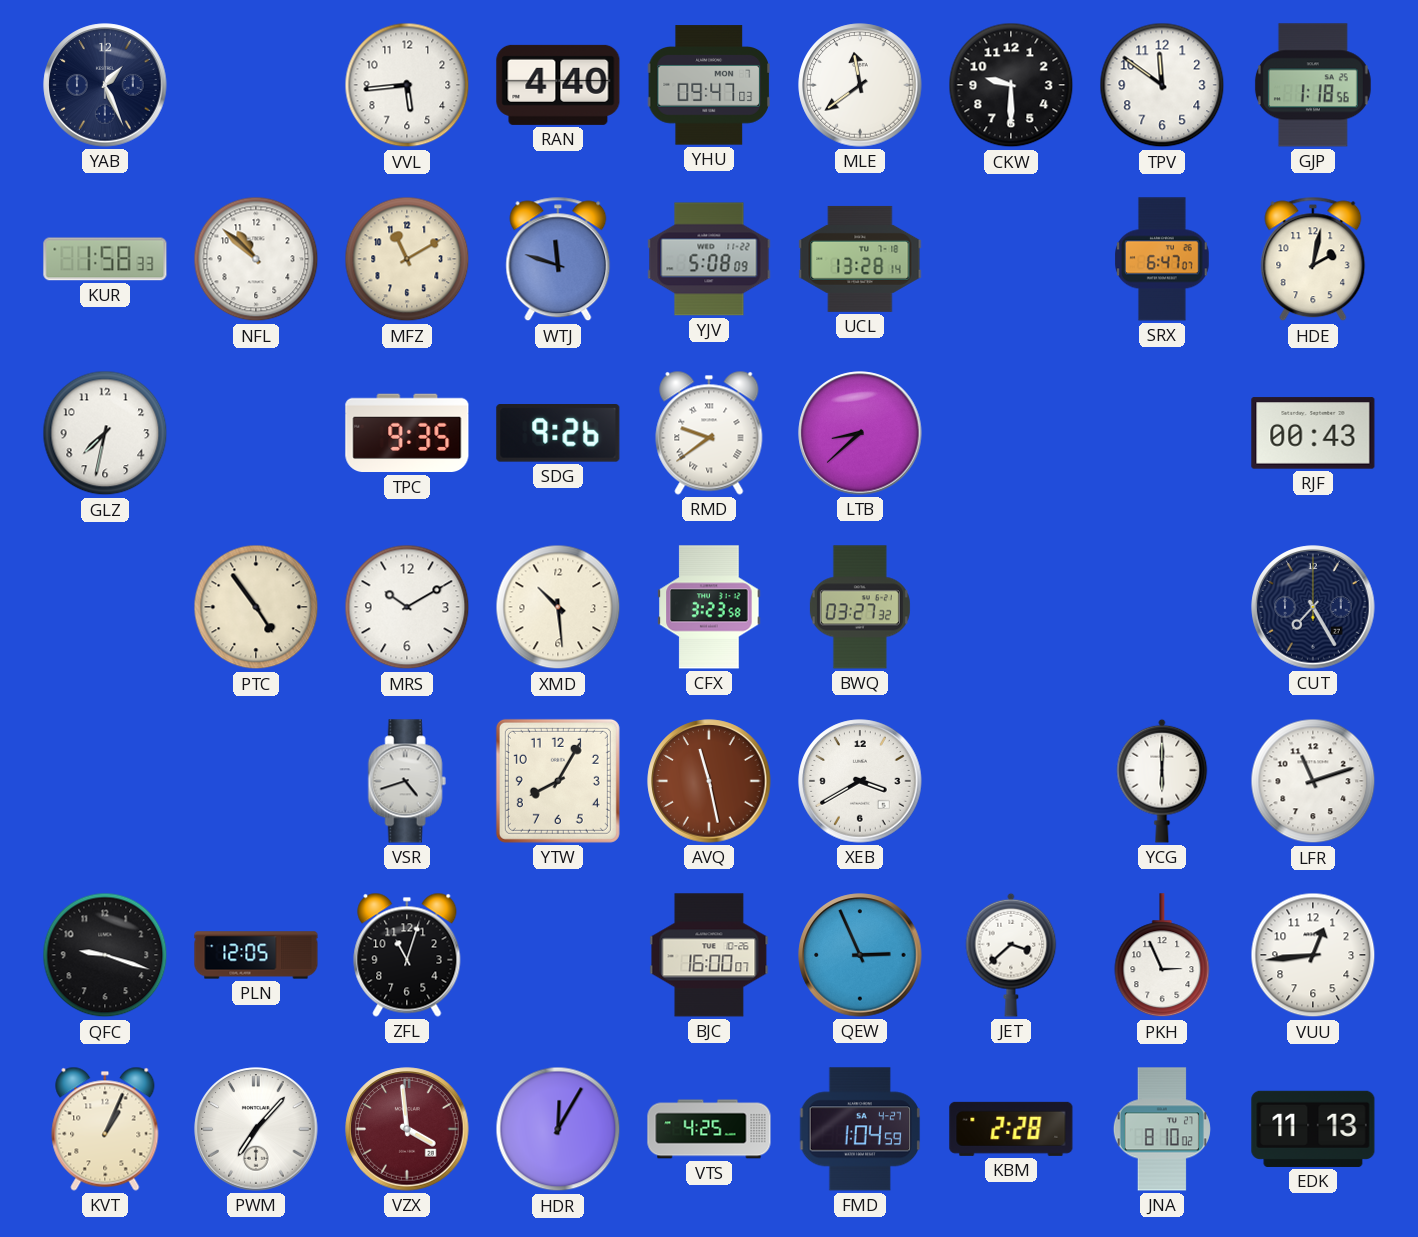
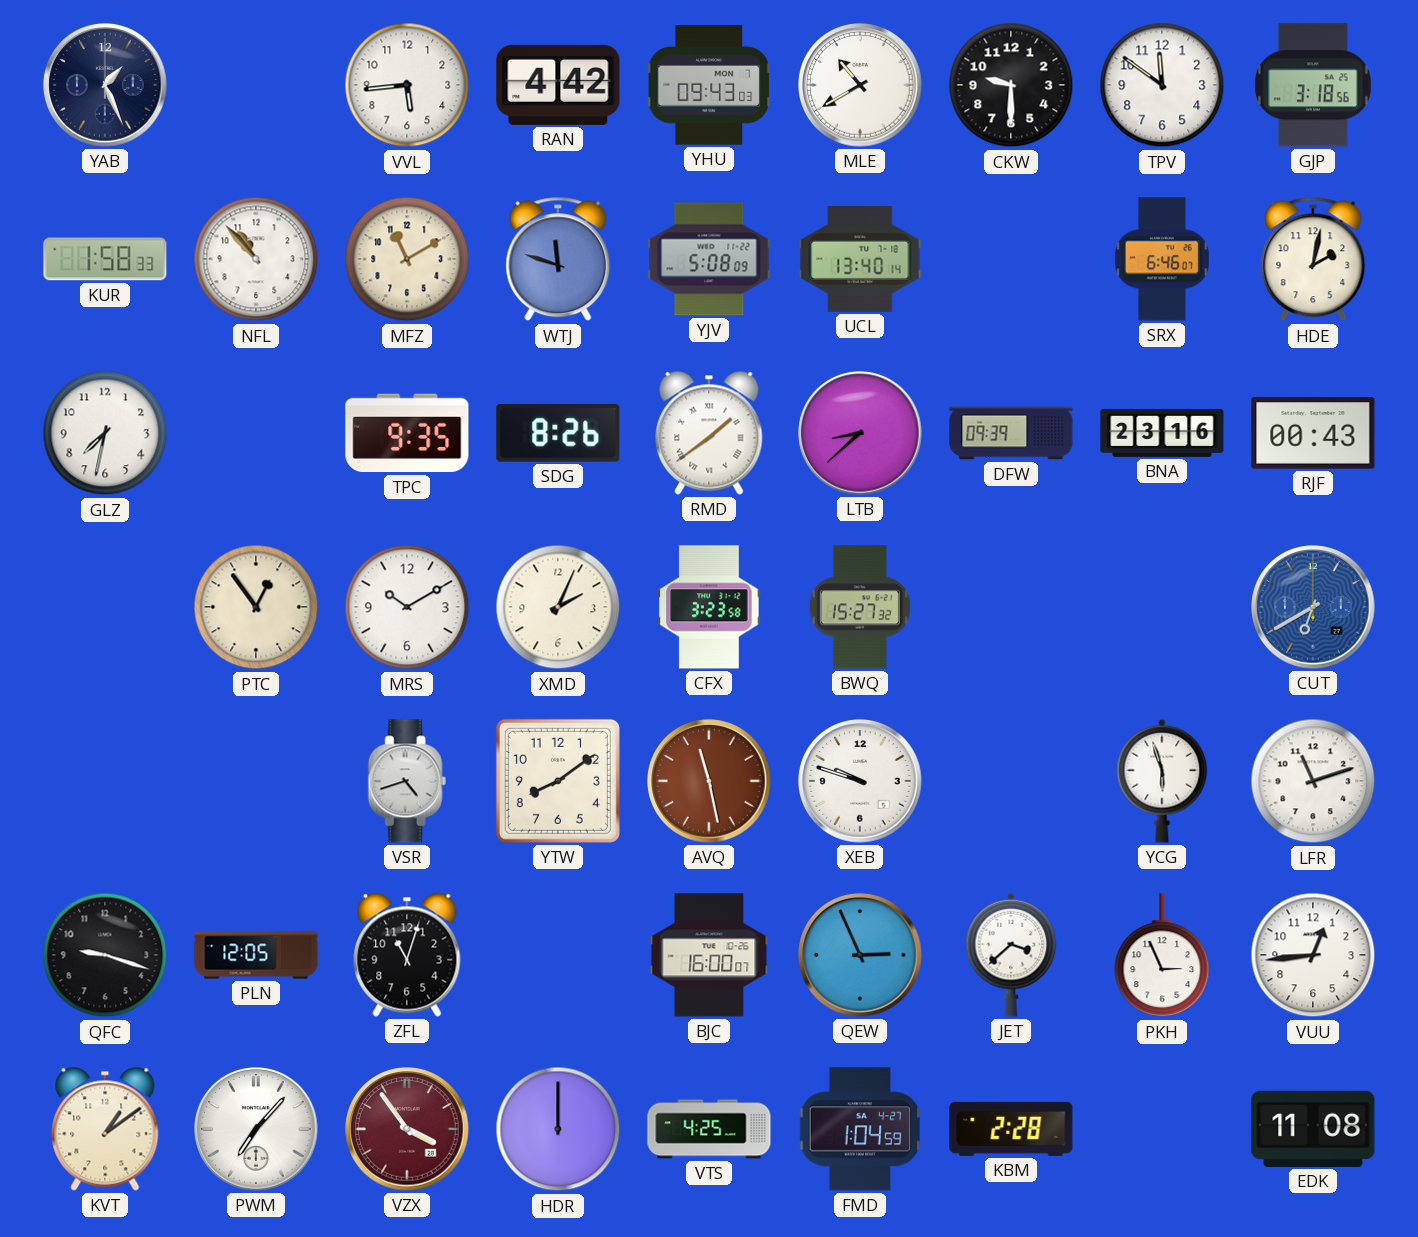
RAN: 4:40 -> 4:42
YHU: 09:47 -> 09:43
MLE: 11:39 -> 10:40
GJP: 1:18 -> 3:18
NFL: 10:52 -> 10:53
UCL: 13:28 -> 13:40
SRX: 6:47 -> 6:46
SDG: 9:26 -> 8:26
RMD: 9:39 -> 1:39
DFW: none -> 09:39
BNA: none -> 23:16
PTC: 4:54 -> 12:54
XMD: 10:29 -> 2:04
BWQ: 03:27 -> 15:27
CUT: 7:25 -> 6:40
CUT dial: navy -> blue
YTW: 8:05 -> 8:09
XEB: 3:40 -> 9:48
YCG: 6:00 -> 5:57
KVT: 1:04 -> 1:09
VZX: 3:59 -> 3:54
HDR: 12:05 -> 12:00
JNA: 8:10 -> none
EDK: 11:13 -> 11:08
